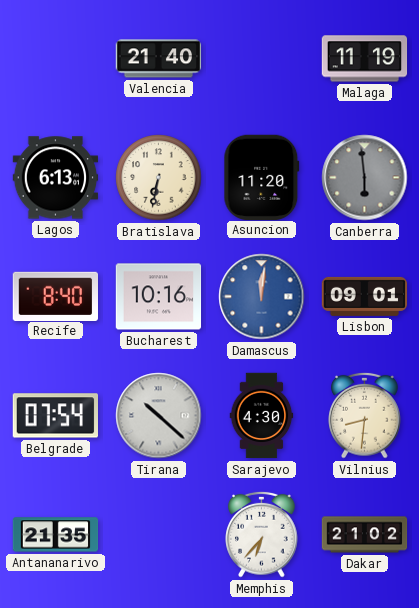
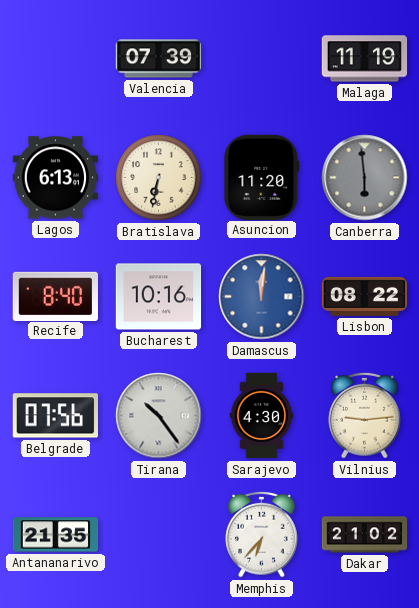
Valencia: 21:40 -> 07:39
Lisbon: 09:01 -> 08:22
Belgrade: 07:54 -> 07:56
Tirana: 10:22 -> 10:24
Vilnius: 8:31 -> 9:14
